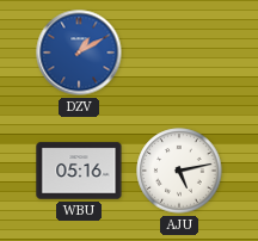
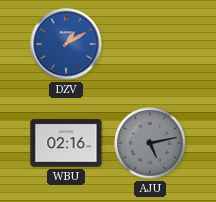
WBU: 05:16 -> 02:16
AJU dial: white -> grey
